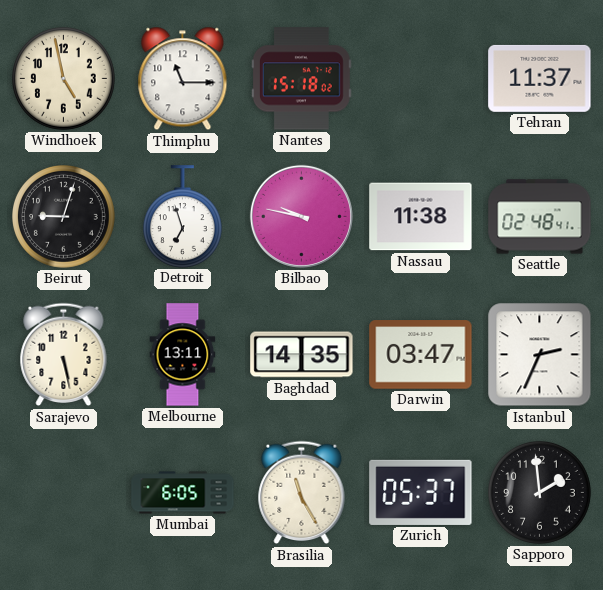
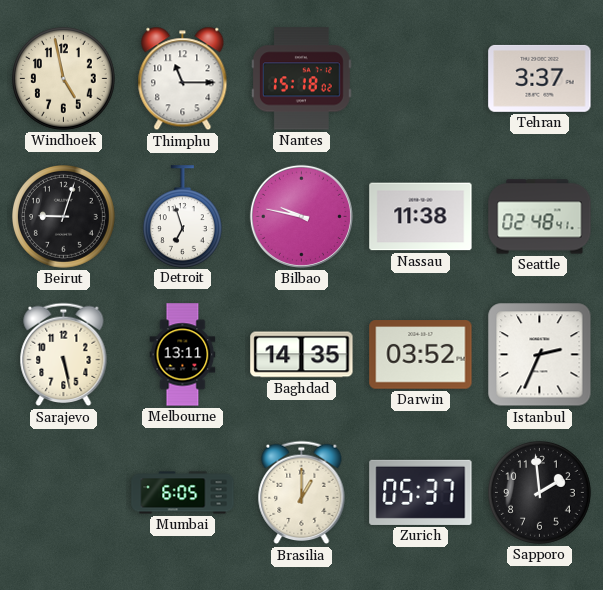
Tehran: 11:37 -> 3:37
Darwin: 03:47 -> 03:52
Brasilia: 11:25 -> 1:00
